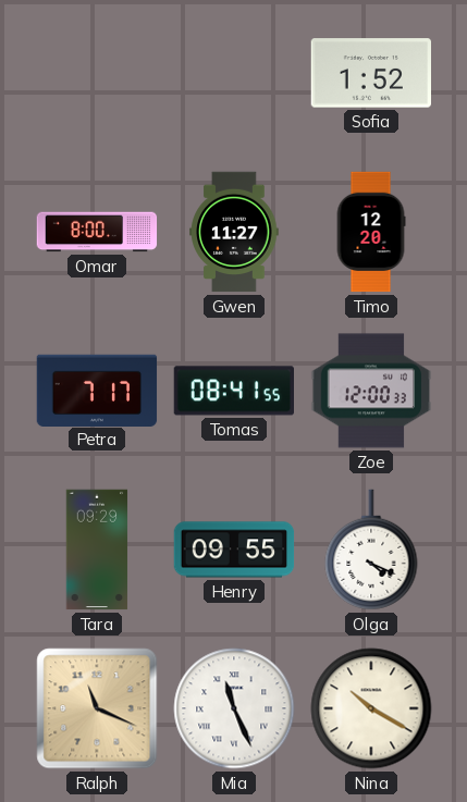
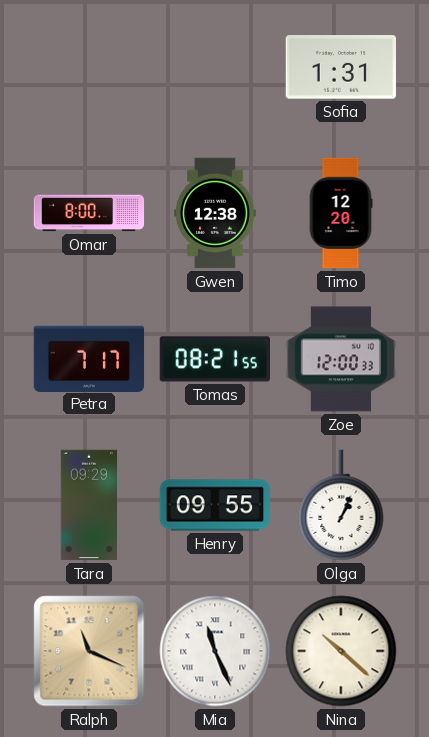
Sofia: 1:52 -> 1:31
Gwen: 11:27 -> 12:38
Tomas: 08:41 -> 08:21
Olga: 4:19 -> 1:04
Nina: 10:20 -> 10:22
